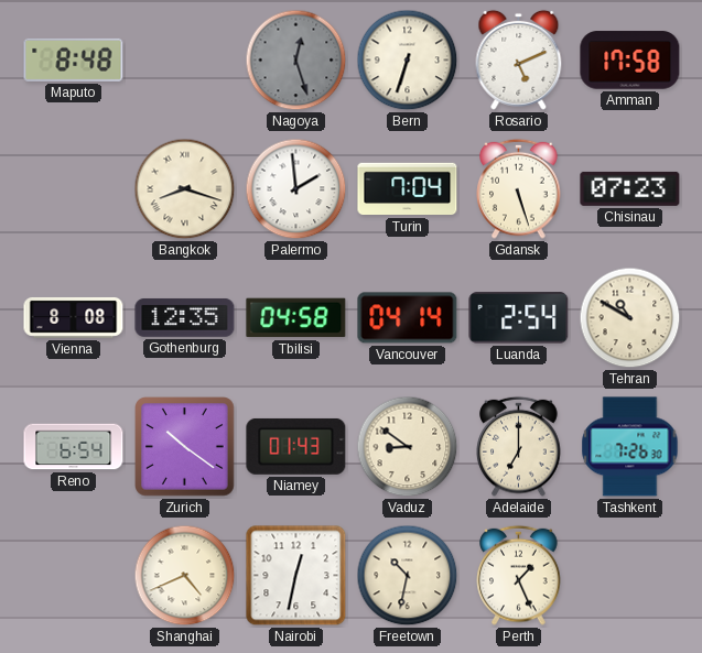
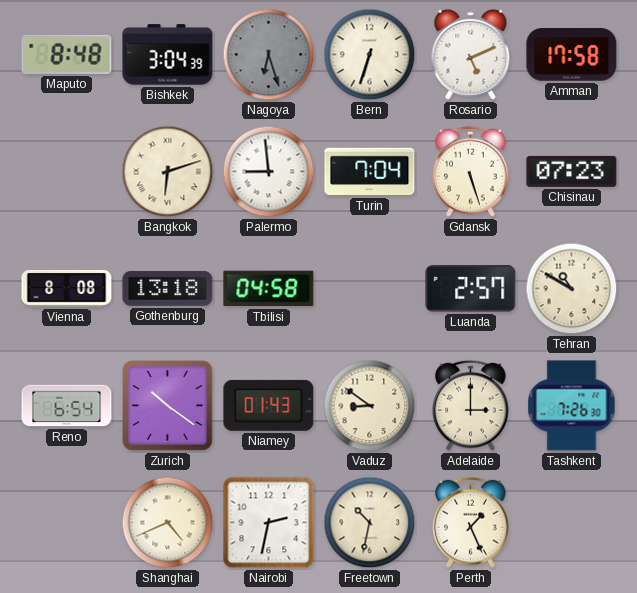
Bishkek: none -> 3:04
Nagoya: 12:27 -> 6:27
Bangkok: 8:18 -> 6:12
Palermo: 1:59 -> 8:59
Gothenburg: 12:35 -> 13:18
Vancouver: 04:14 -> none
Luanda: 2:54 -> 2:57
Adelaide: 7:00 -> 3:00
Nairobi: 12:32 -> 2:32
